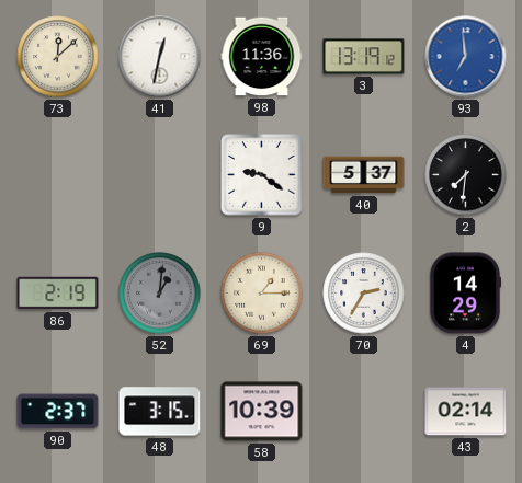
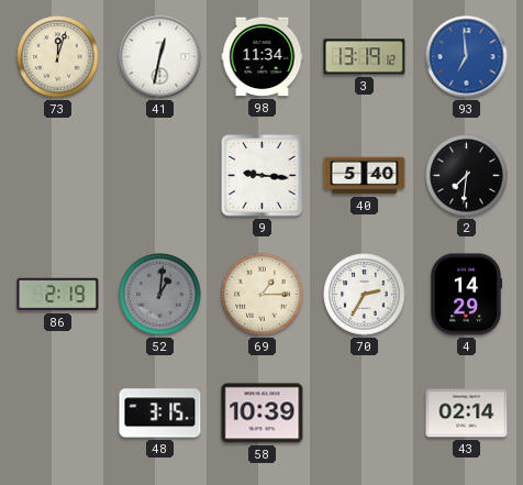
73: 12:08 -> 12:03
98: 11:36 -> 11:34
9: 9:21 -> 9:16
40: 5:37 -> 5:40
90: 2:37 -> none
